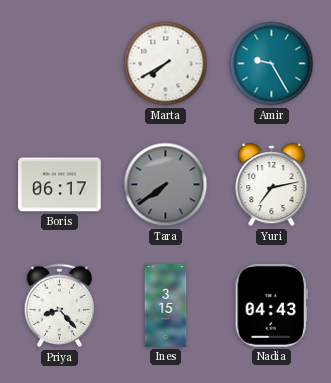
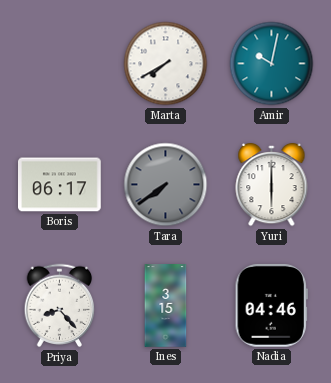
Amir: 9:25 -> 10:02
Yuri: 7:13 -> 6:00
Nadia: 04:43 -> 04:46
